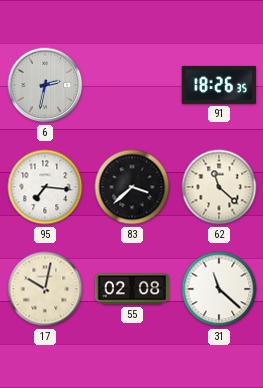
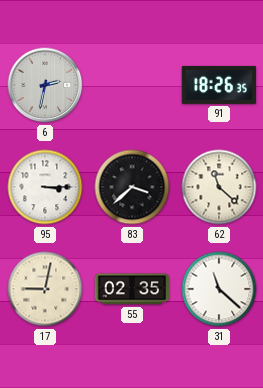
95: 7:16 -> 3:15
17: 10:02 -> 9:02
55: 02:08 -> 02:35
